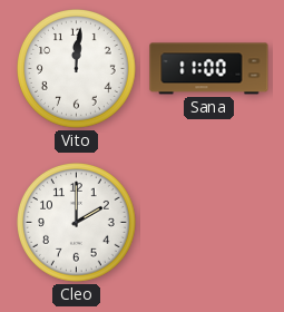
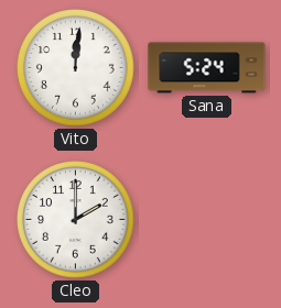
Sana: 11:00 -> 5:24
